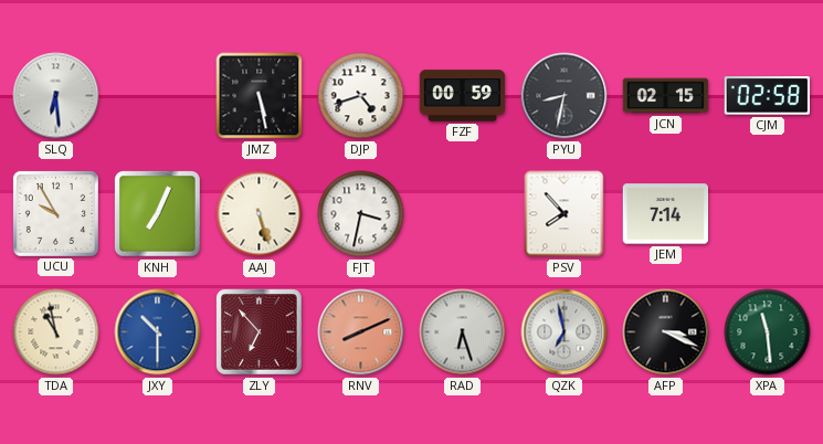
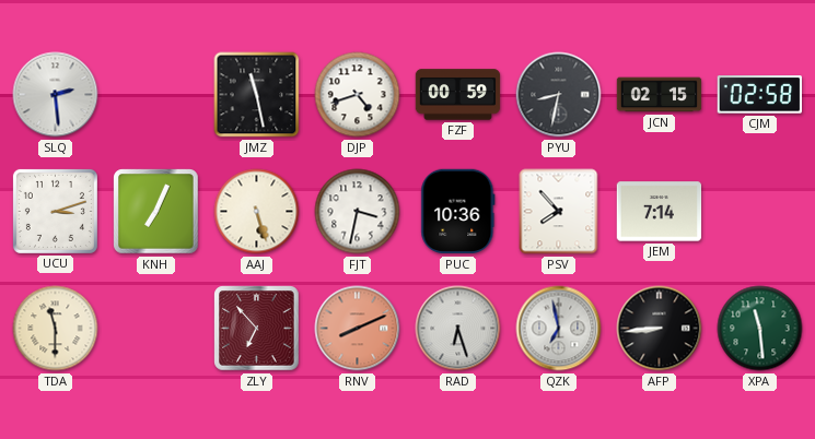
SLQ: 6:29 -> 2:29
JMZ: 5:28 -> 11:28
UCU: 9:55 -> 3:12
PUC: none -> 10:36
TDA: 10:58 -> 11:30
JXY: 10:30 -> none
AFP: 3:19 -> 8:44
